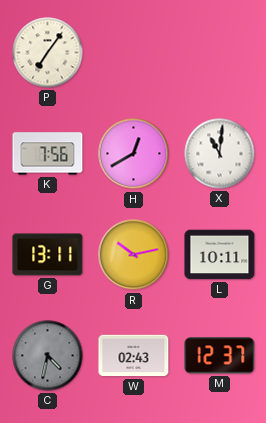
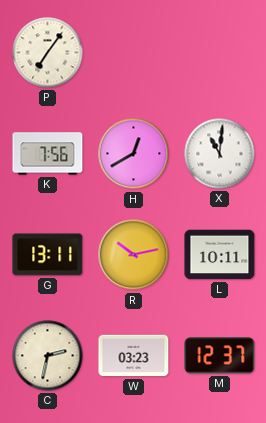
C: 4:32 -> 2:32
C dial: grey -> cream
W: 02:43 -> 03:23
